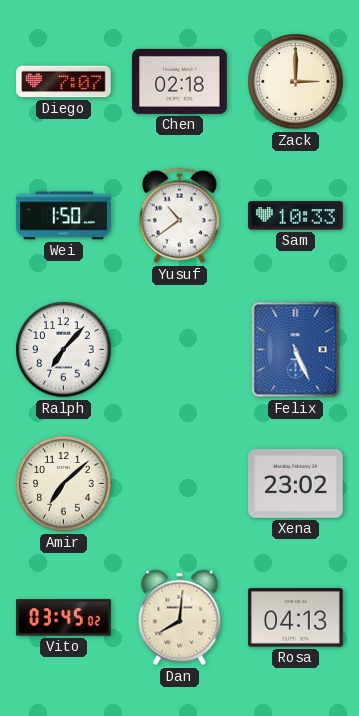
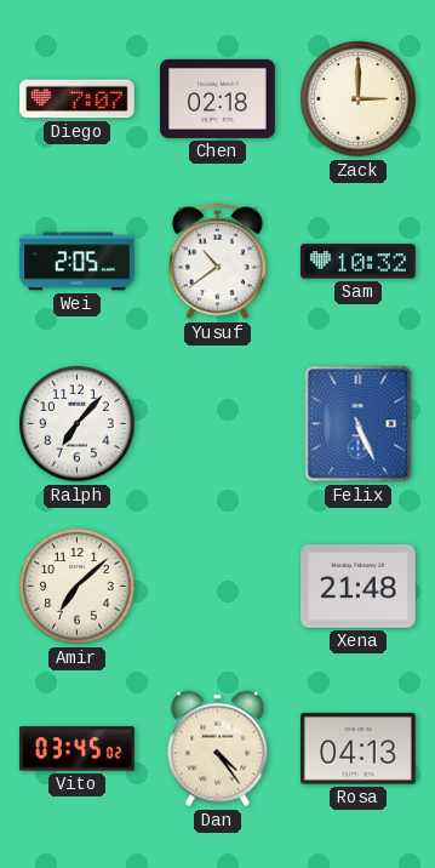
Wei: 1:50 -> 2:05
Sam: 10:33 -> 10:32
Xena: 23:02 -> 21:48
Dan: 8:01 -> 4:24
